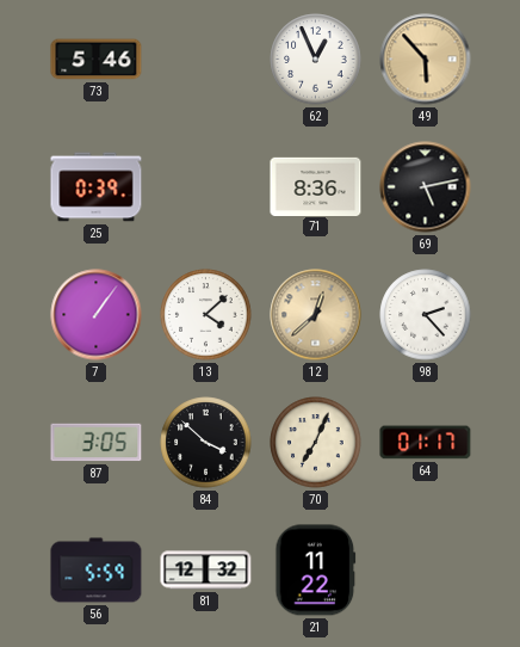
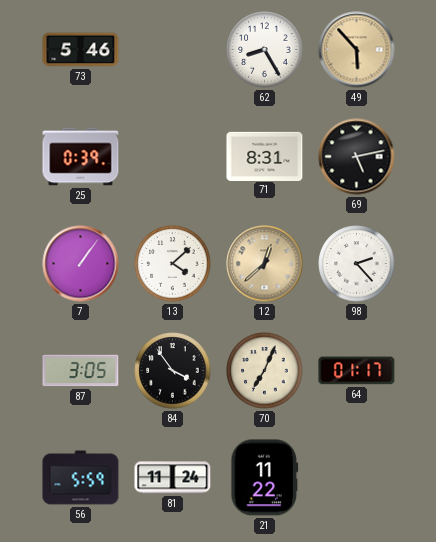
62: 12:56 -> 8:25
71: 8:36 -> 8:31
84: 3:52 -> 3:54
81: 12:32 -> 11:24
